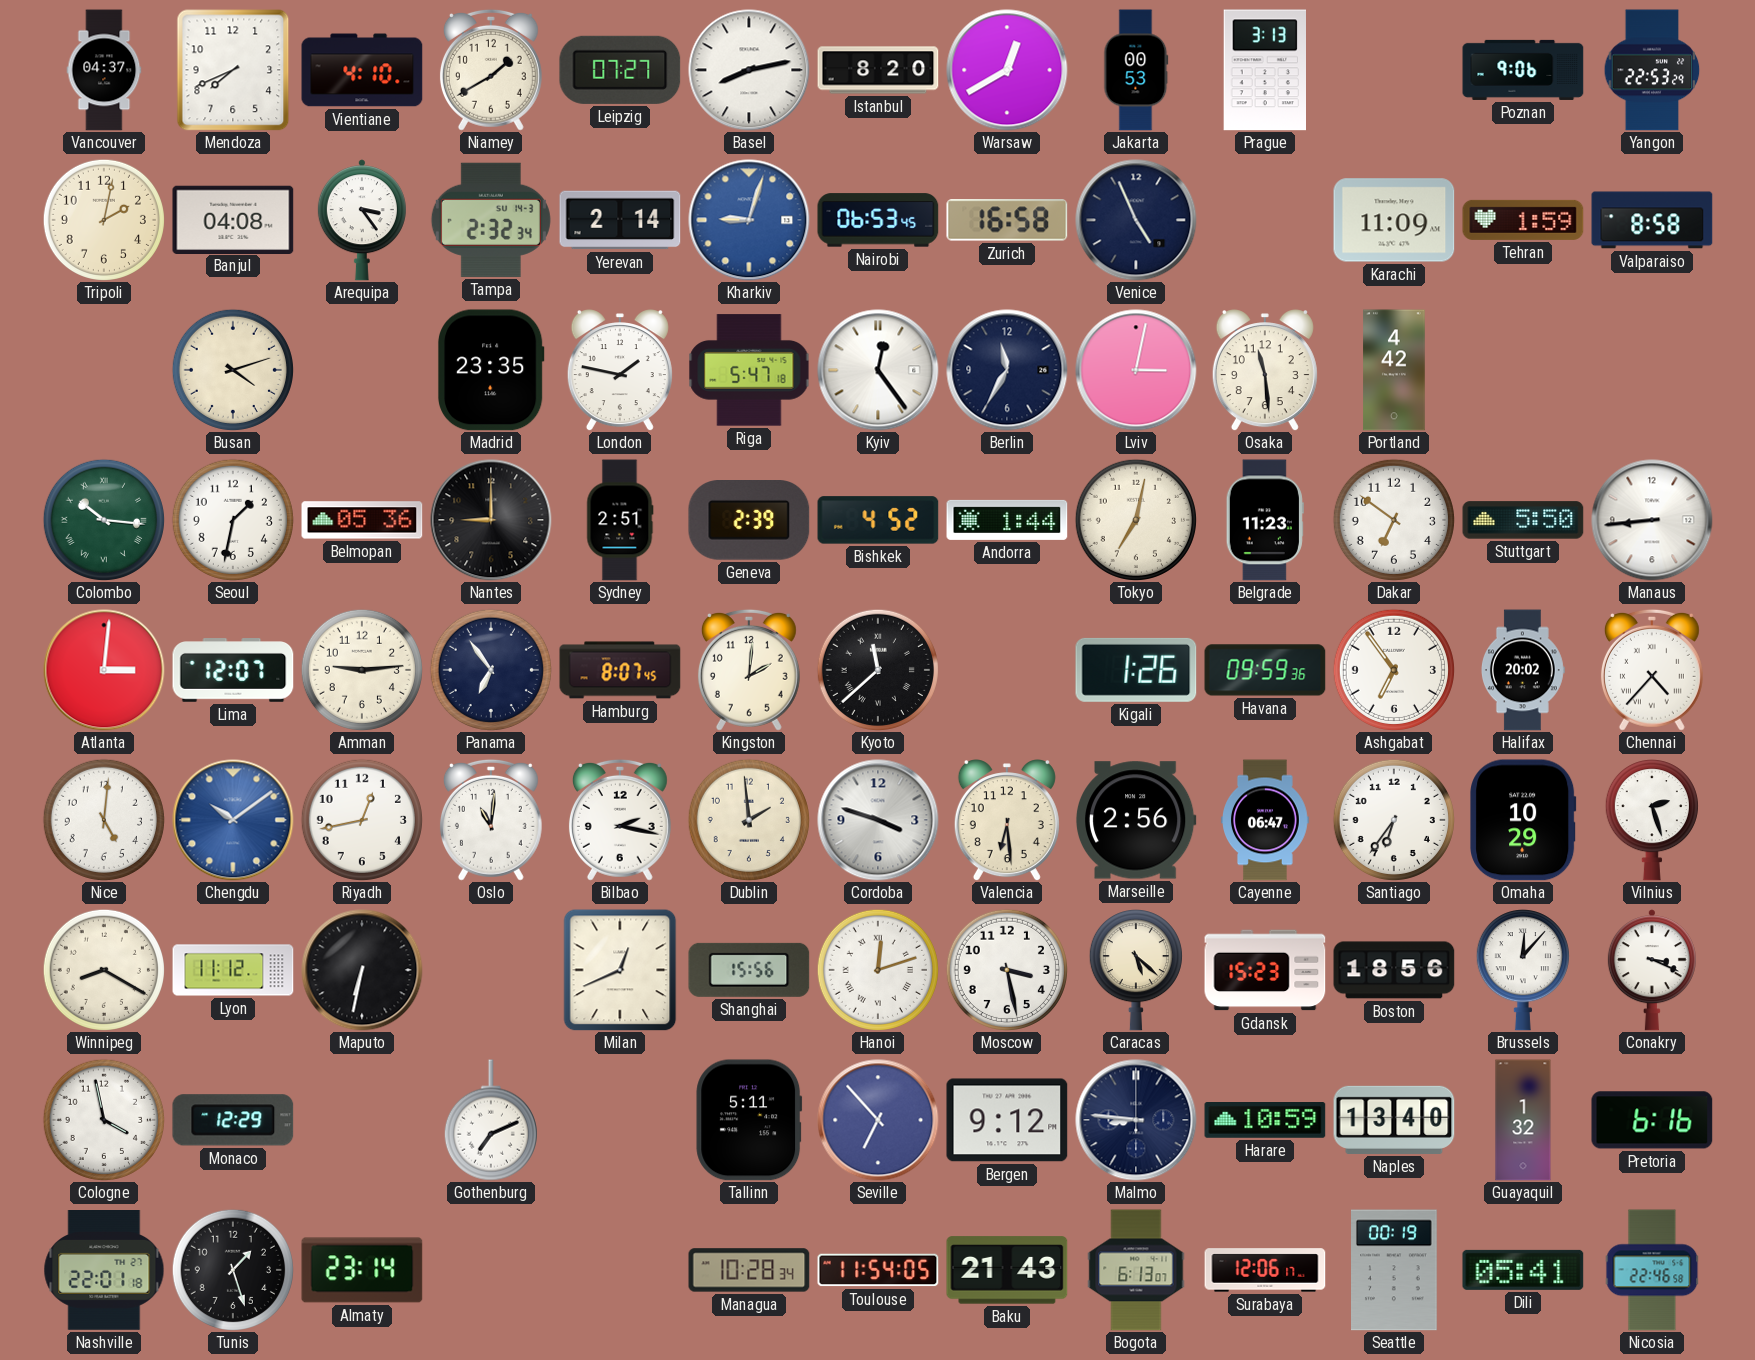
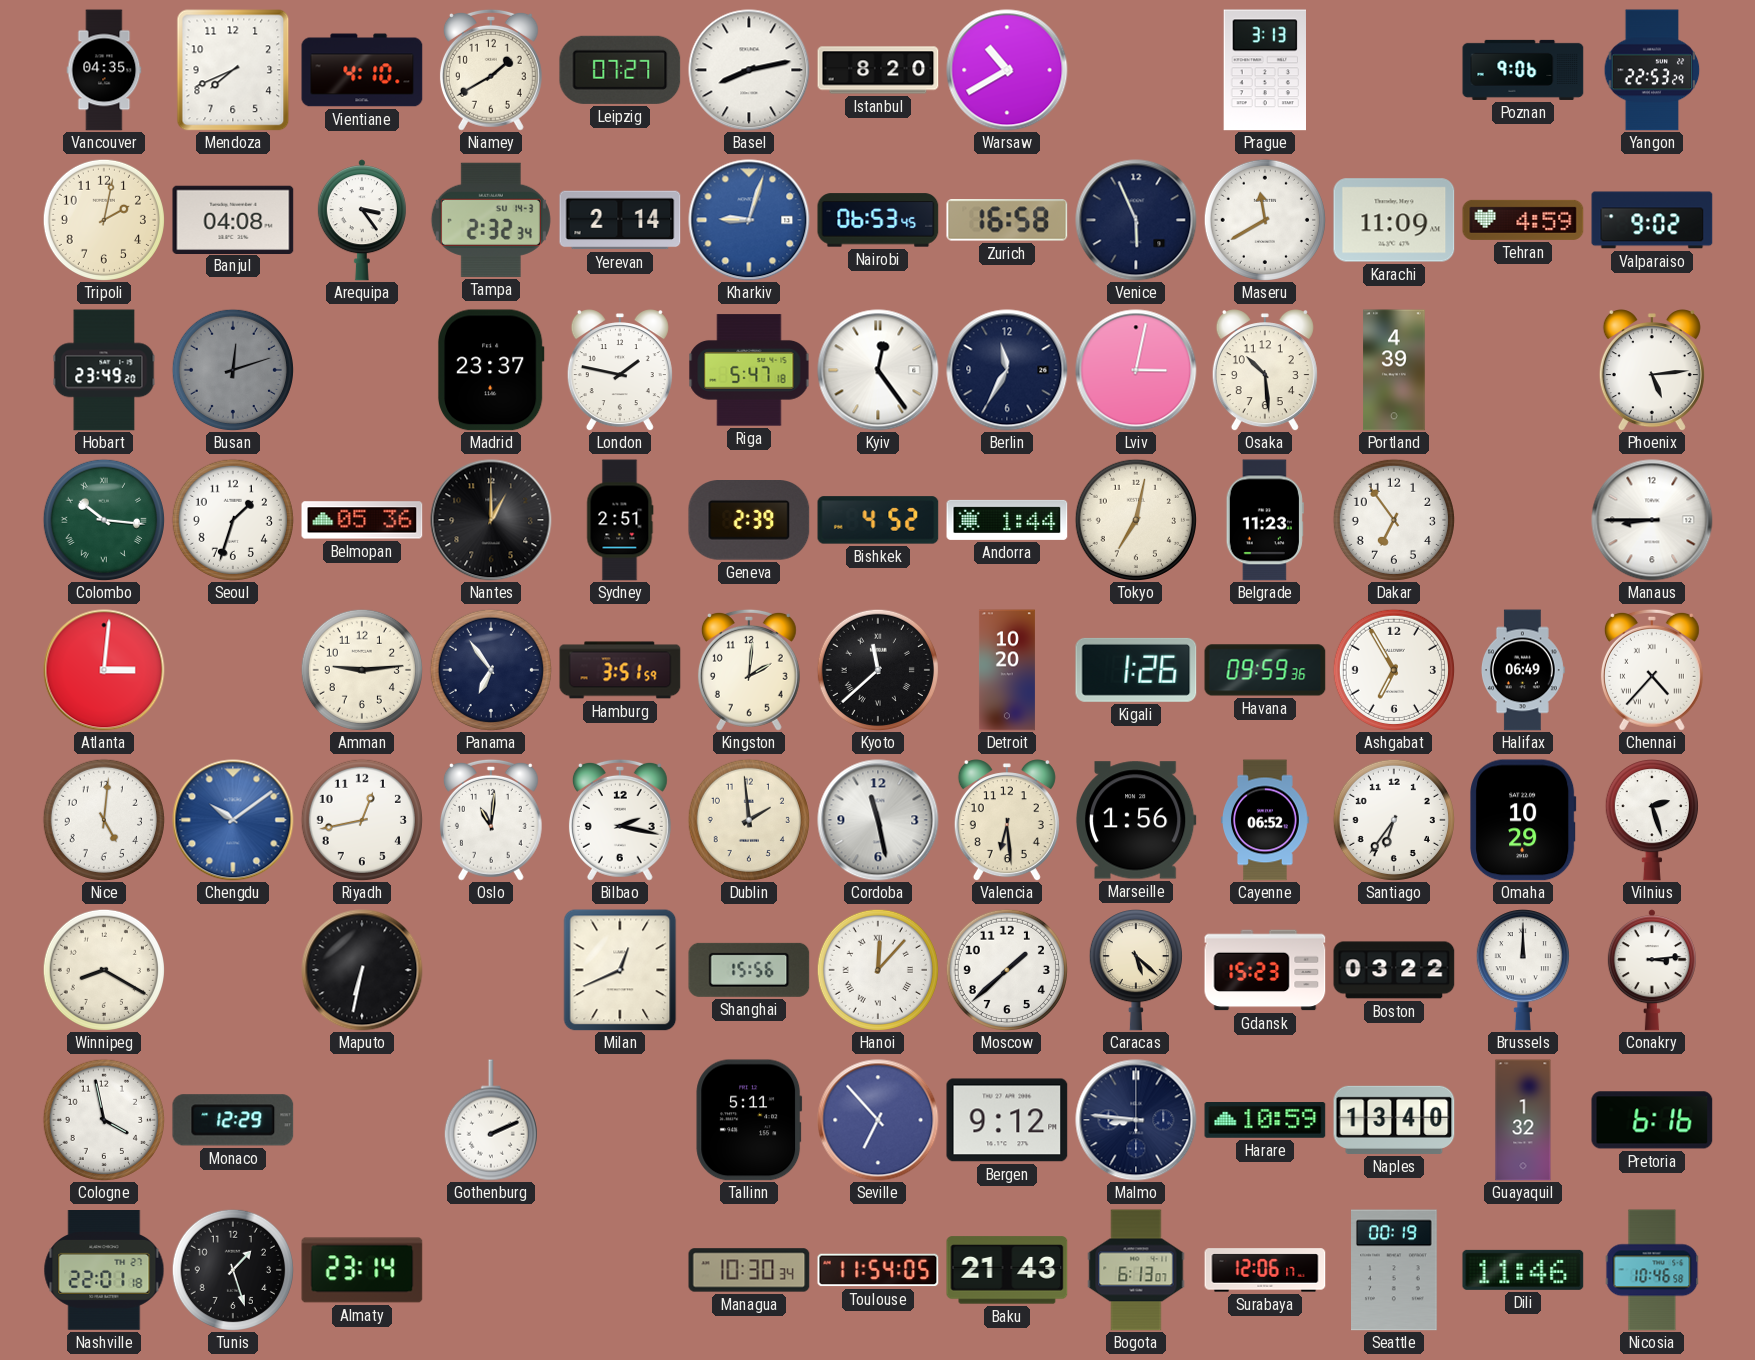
Vancouver: 04:37 -> 04:35
Warsaw: 12:40 -> 10:40
Jakarta: 00:53 -> none
Venice: 4:56 -> 5:56
Maseru: none -> 11:40
Tehran: 1:59 -> 4:59
Valparaiso: 8:58 -> 9:02
Hobart: none -> 23:49
Busan: 4:12 -> 12:12
Busan dial: cream -> grey
Madrid: 23:35 -> 23:37
Osaka: 11:29 -> 10:29
Portland: 4:42 -> 4:39
Phoenix: none -> 5:14
Seoul: 1:32 -> 1:33
Nantes: 9:00 -> 1:00
Dakar: 6:51 -> 6:54
Stuttgart: 5:50 -> none
Manaus: 8:44 -> 8:45
Lima: 12:07 -> none
Hamburg: 8:07 -> 3:51
Detroit: none -> 10:20
Ashgabat: 6:54 -> 6:55
Halifax: 20:02 -> 06:49
Cordoba: 3:48 -> 11:28
Marseille: 2:56 -> 1:56
Cayenne: 06:47 -> 06:52
Lyon: 11:12 -> none
Hanoi: 12:12 -> 12:07
Moscow: 3:28 -> 1:38
Boston: 18:56 -> 03:22
Brussels: 12:07 -> 12:00
Conakry: 3:19 -> 3:14
Gothenburg: 7:11 -> 2:11
Managua: 10:28 -> 10:30
Dili: 05:41 -> 11:46
Nicosia: 22:46 -> 10:46
